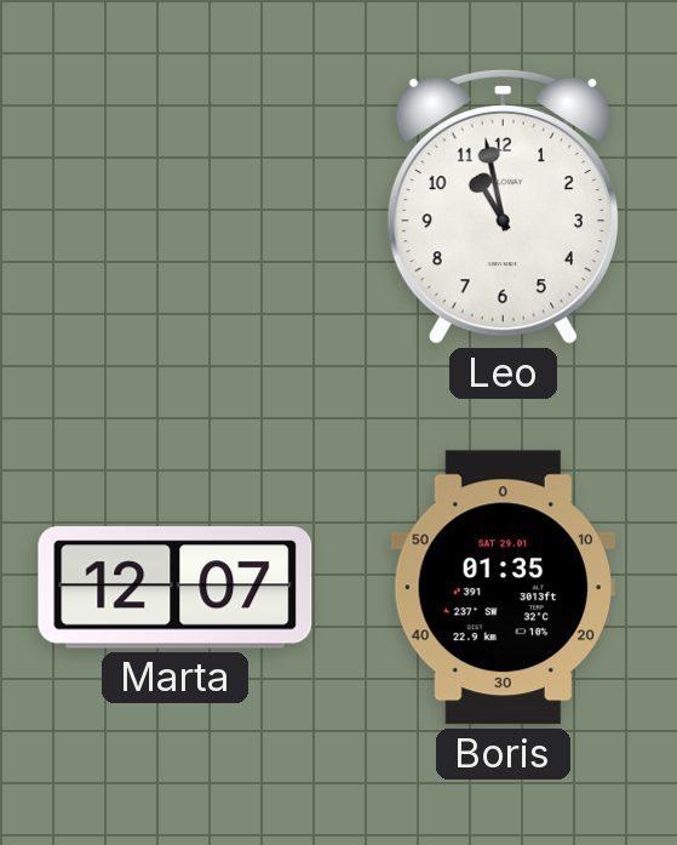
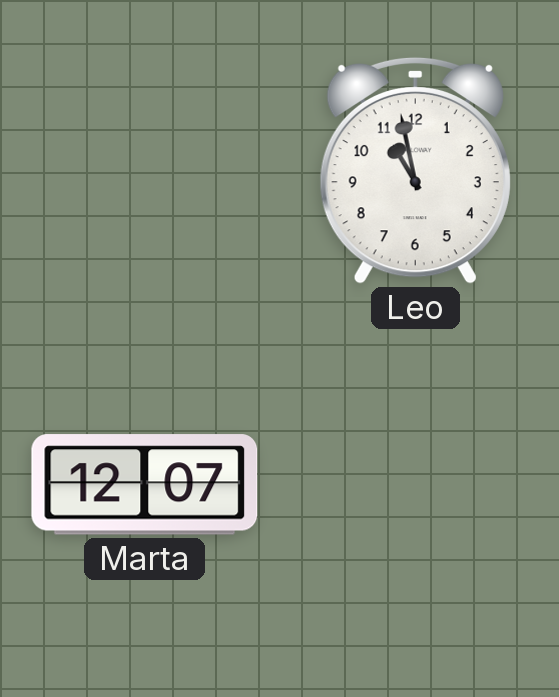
Boris: 01:35 -> none
